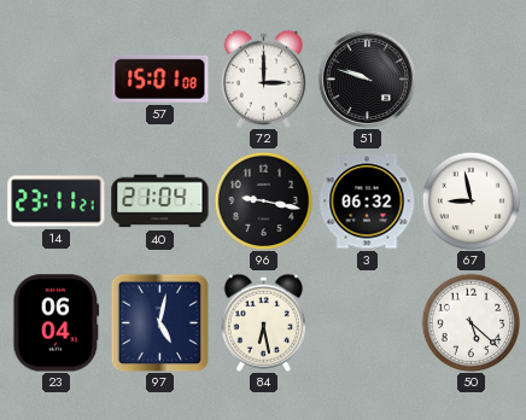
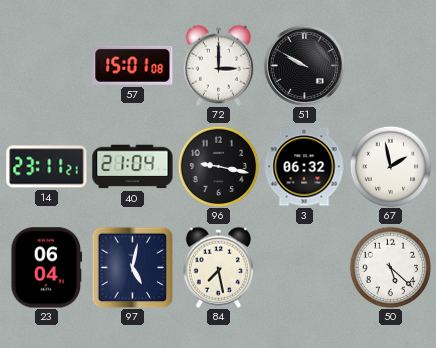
51: 9:48 -> 9:50
67: 8:58 -> 1:58
84: 6:28 -> 7:28
